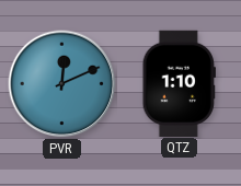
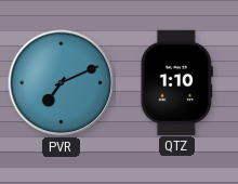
PVR: 12:11 -> 7:11
